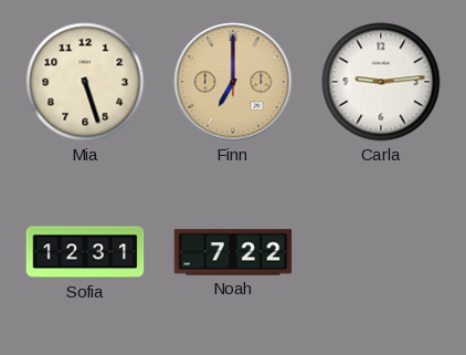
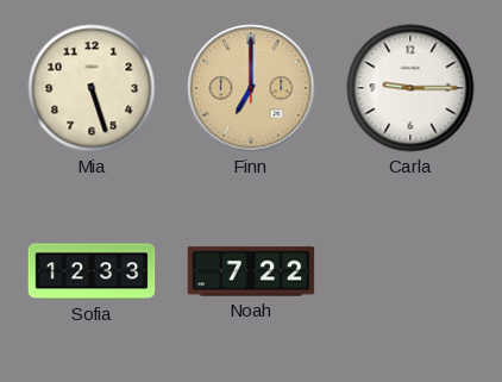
Carla: 9:14 -> 9:15
Sofia: 12:31 -> 12:33
